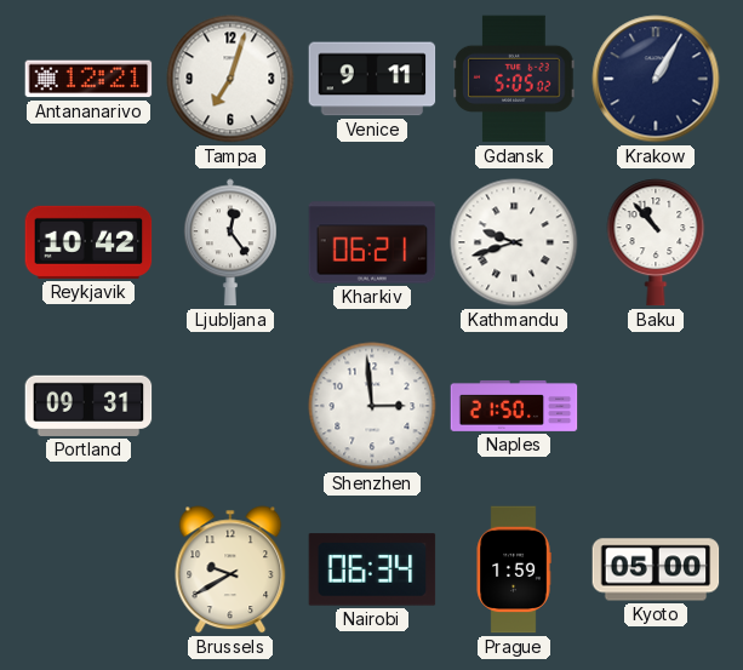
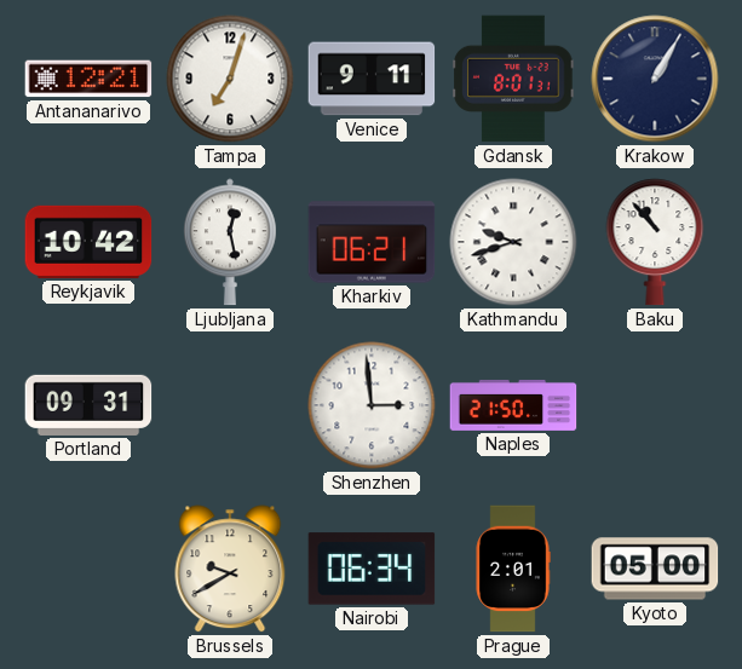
Gdansk: 5:05 -> 8:01
Ljubljana: 12:24 -> 12:28
Prague: 1:59 -> 2:01
